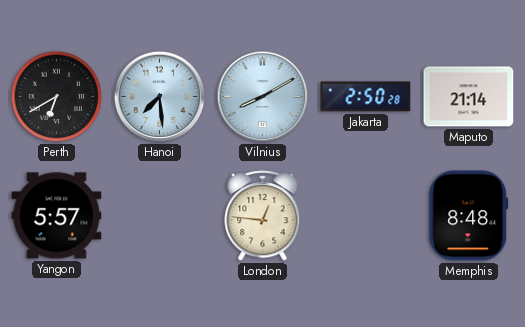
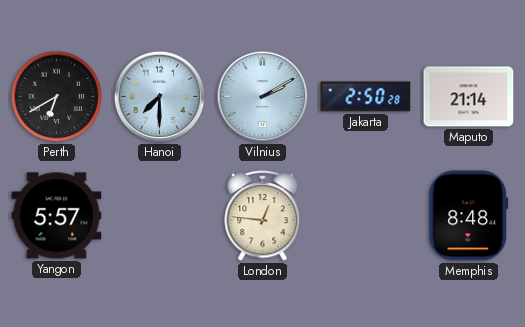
Hanoi: 7:29 -> 7:30
Vilnius: 8:10 -> 2:10
